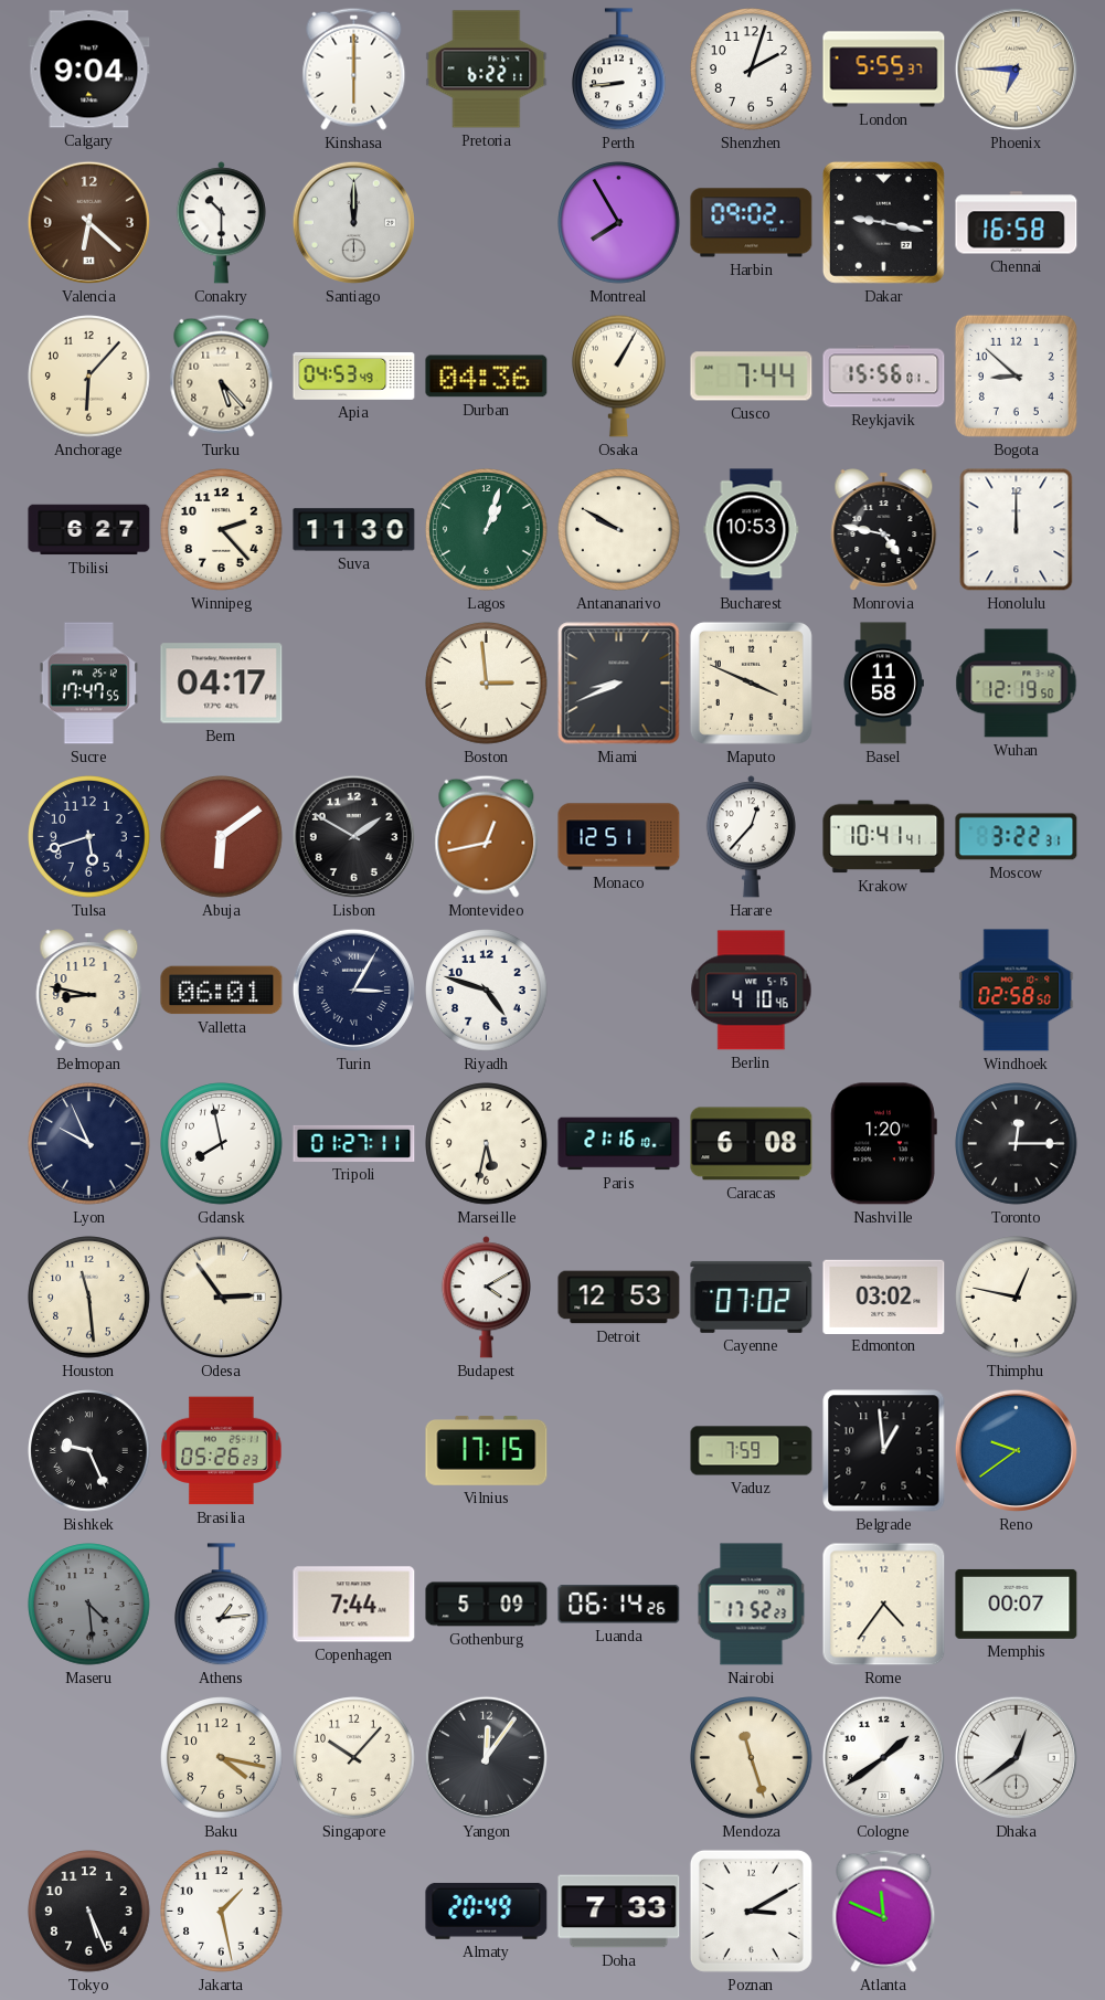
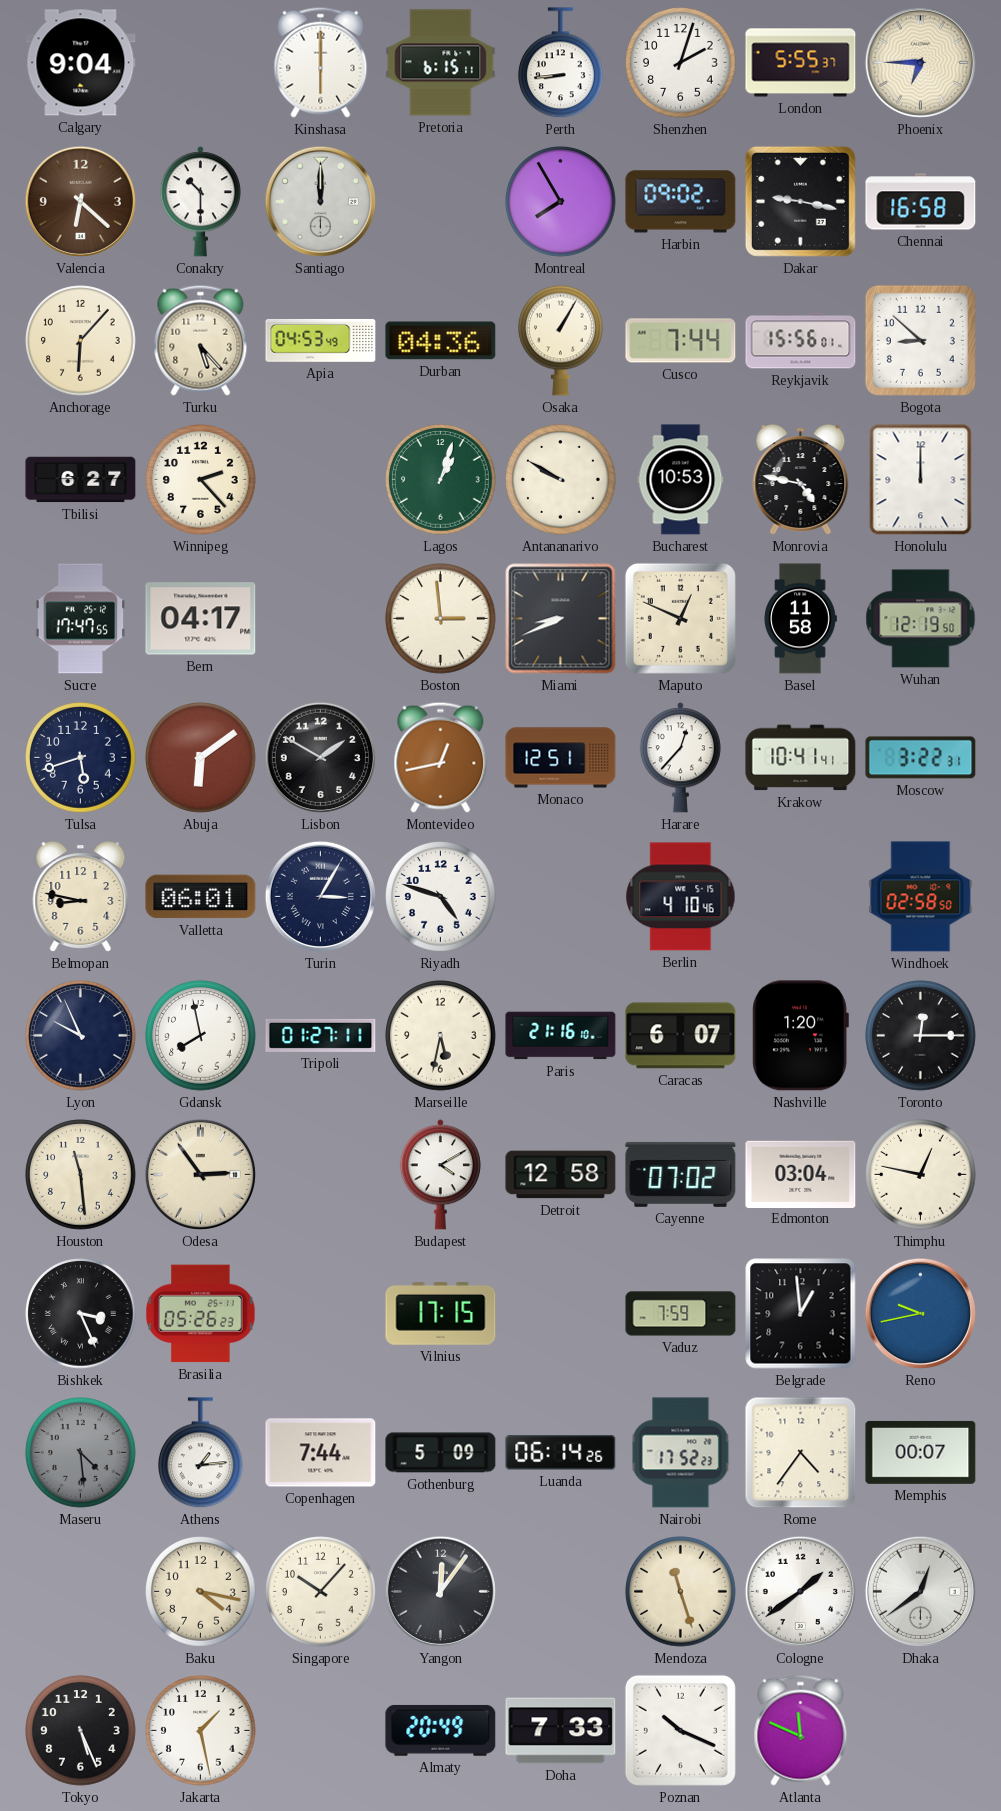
Pretoria: 6:22 -> 6:15
Suva: 11:30 -> none
Maputo: 3:49 -> 12:49
Caracas: 6:08 -> 6:07
Detroit: 12:53 -> 12:58
Edmonton: 03:02 -> 03:04
Bishkek: 9:26 -> 3:26
Reno: 9:39 -> 9:43
Poznan: 3:10 -> 10:19
